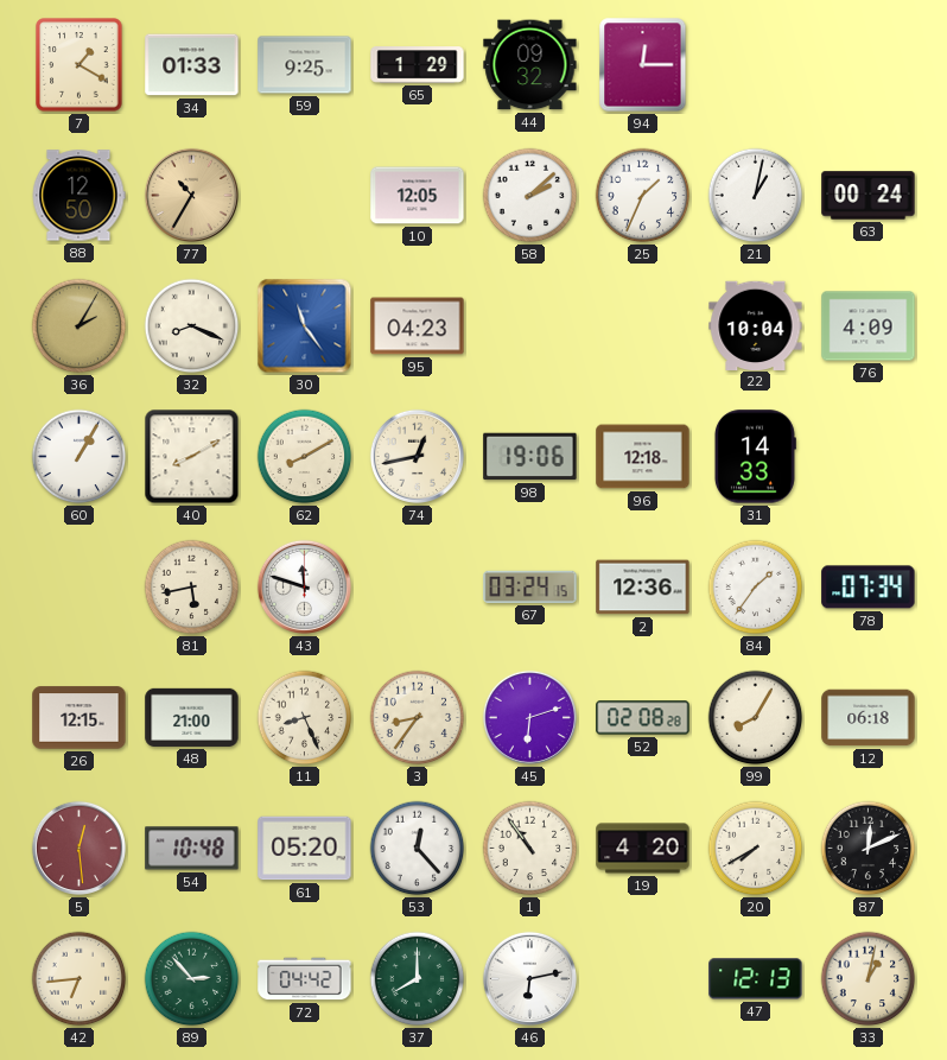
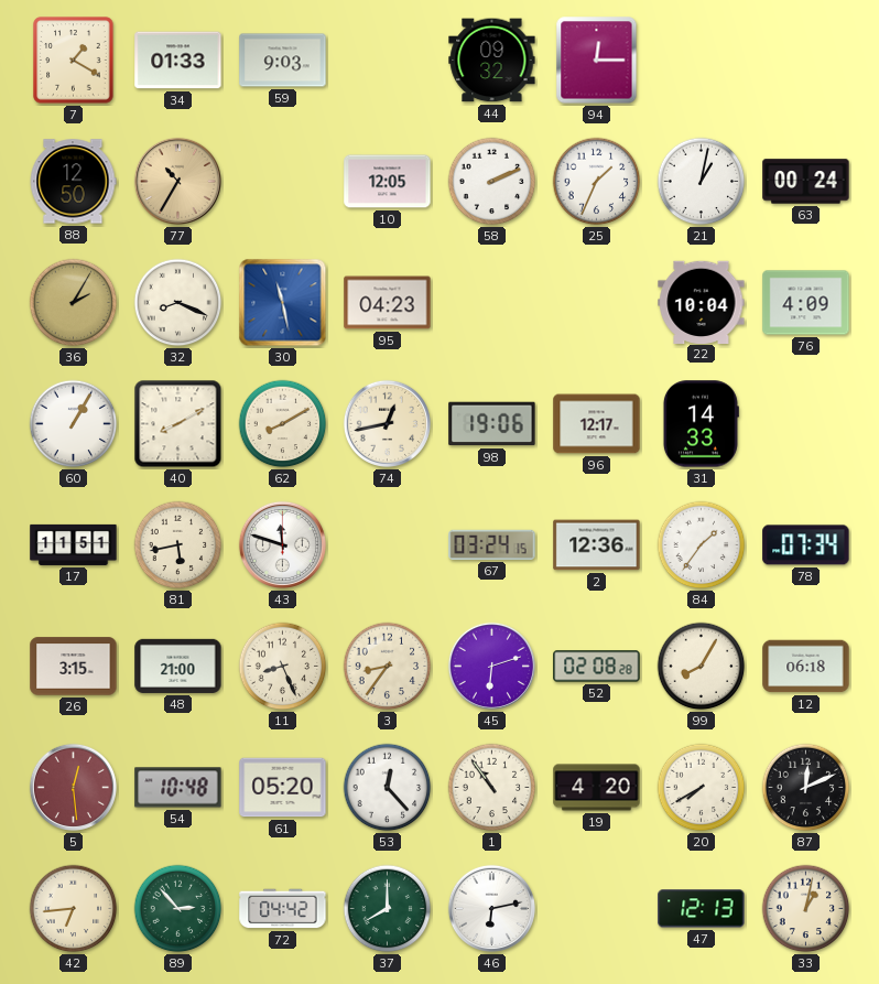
59: 9:25 -> 9:03
65: 1:29 -> none
58: 2:08 -> 2:11
30: 11:24 -> 11:28
96: 12:18 -> 12:17
17: none -> 11:51
26: 12:15 -> 3:15
